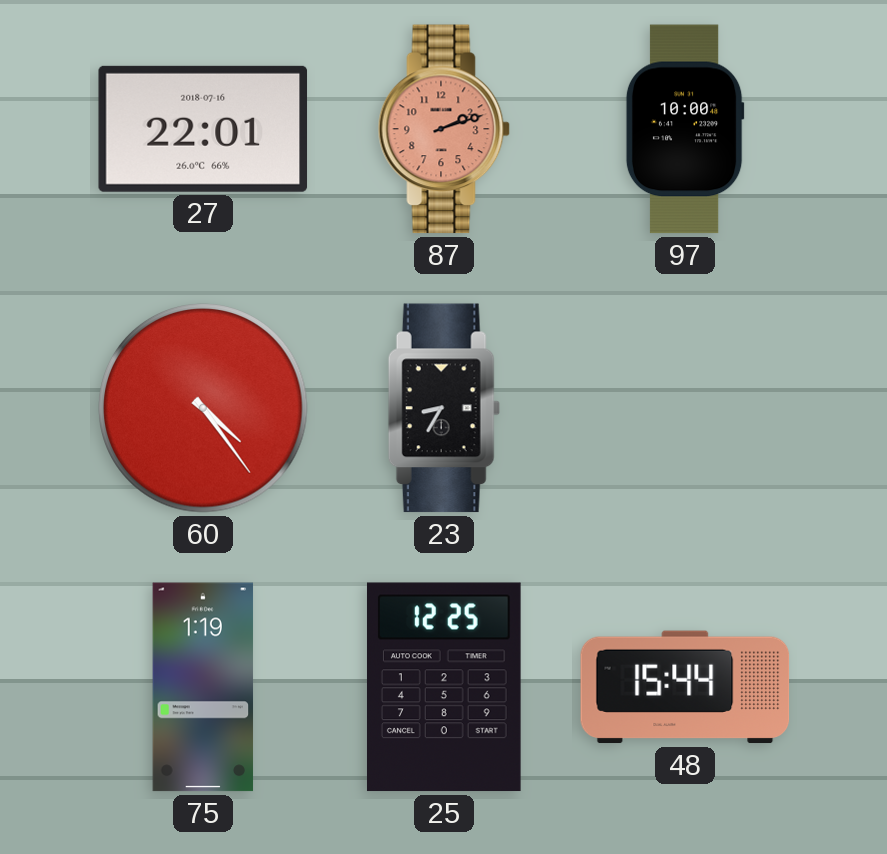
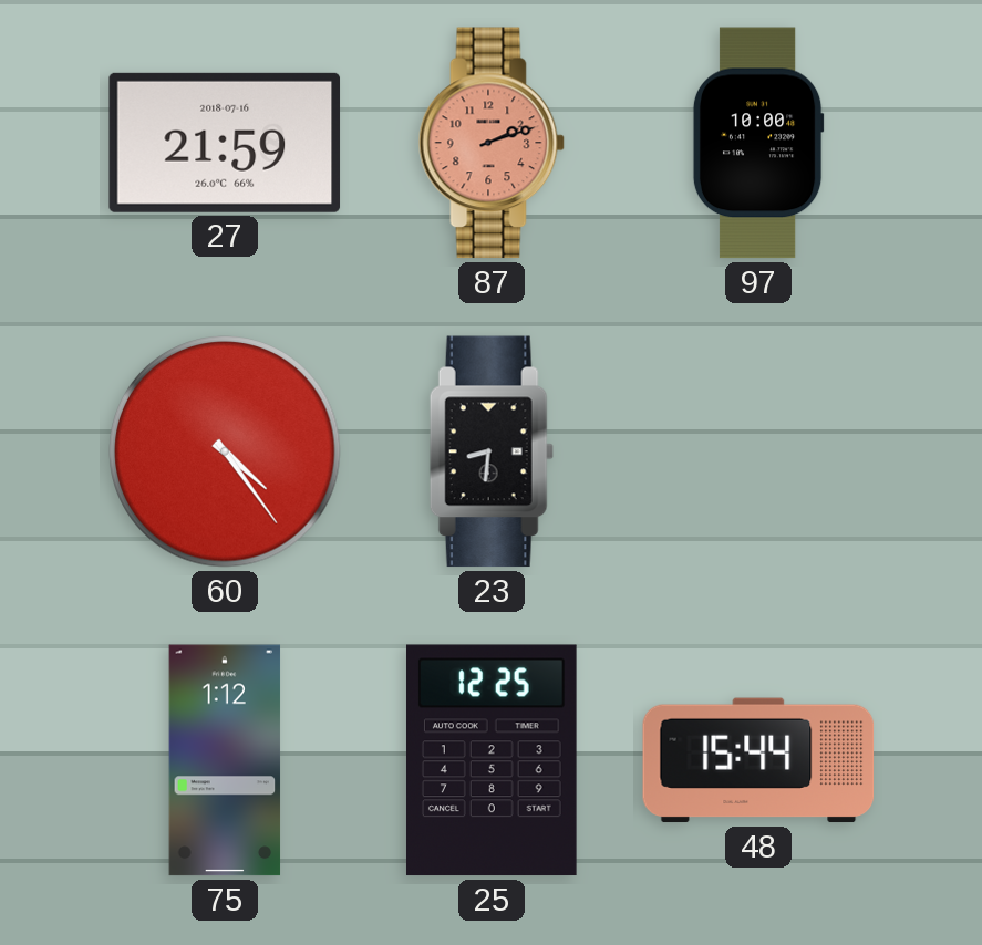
27: 22:01 -> 21:59
23: 8:35 -> 8:31
75: 1:19 -> 1:12
